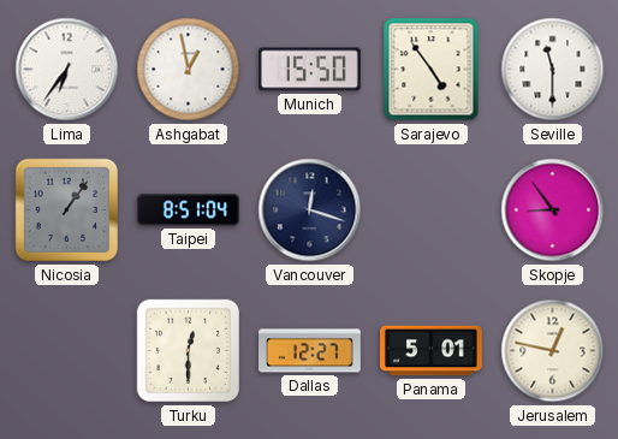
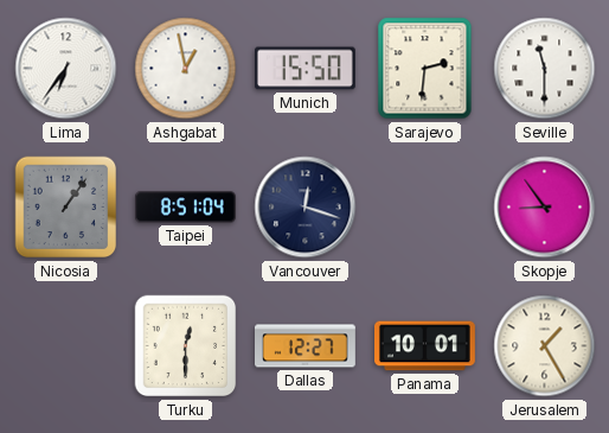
Sarajevo: 4:54 -> 2:31
Panama: 5:01 -> 10:01
Jerusalem: 12:47 -> 1:25
